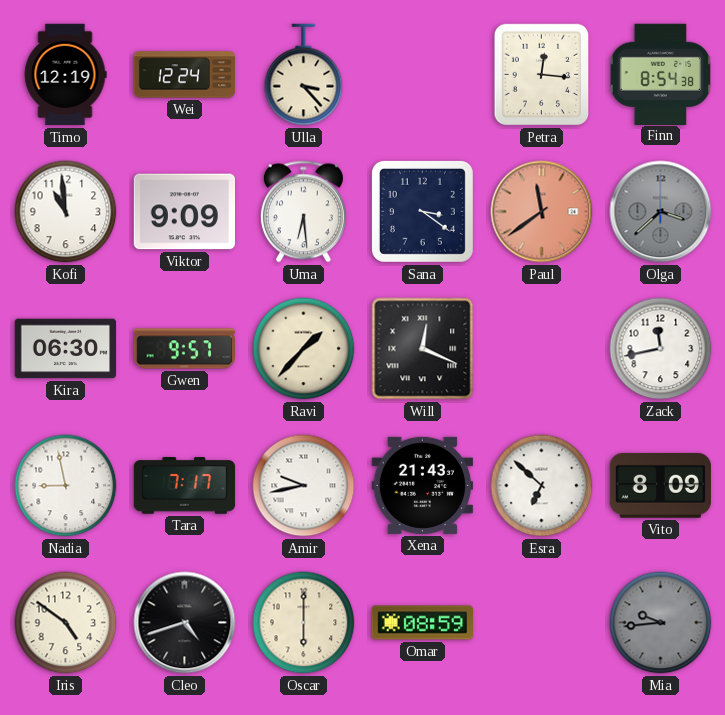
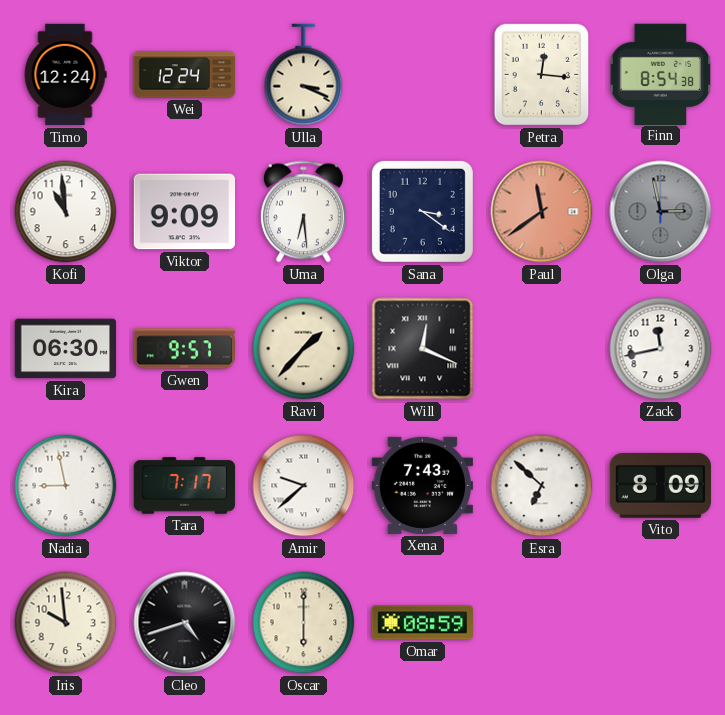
Timo: 12:19 -> 12:24
Ulla: 3:23 -> 3:19
Olga: 3:38 -> 2:58
Amir: 9:43 -> 9:38
Xena: 21:43 -> 7:43
Iris: 4:51 -> 9:59
Mia: 9:44 -> none
